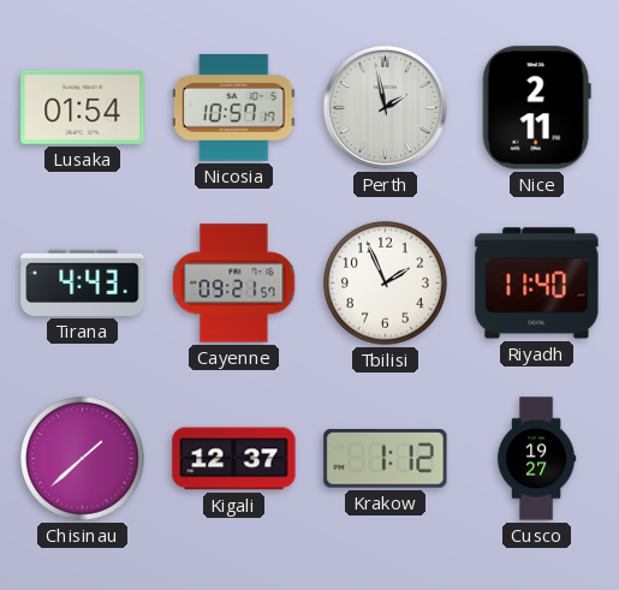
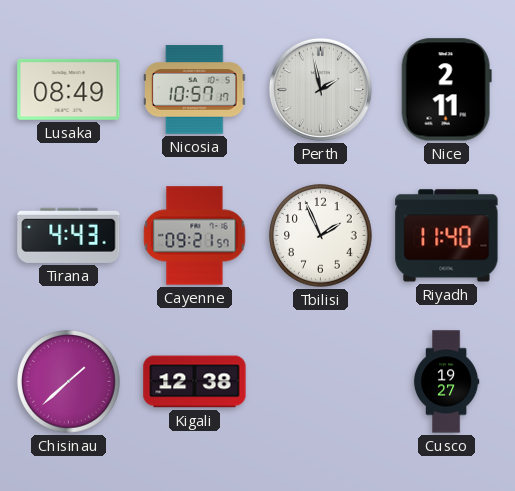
Lusaka: 01:54 -> 08:49
Kigali: 12:37 -> 12:38
Krakow: 1:12 -> none
